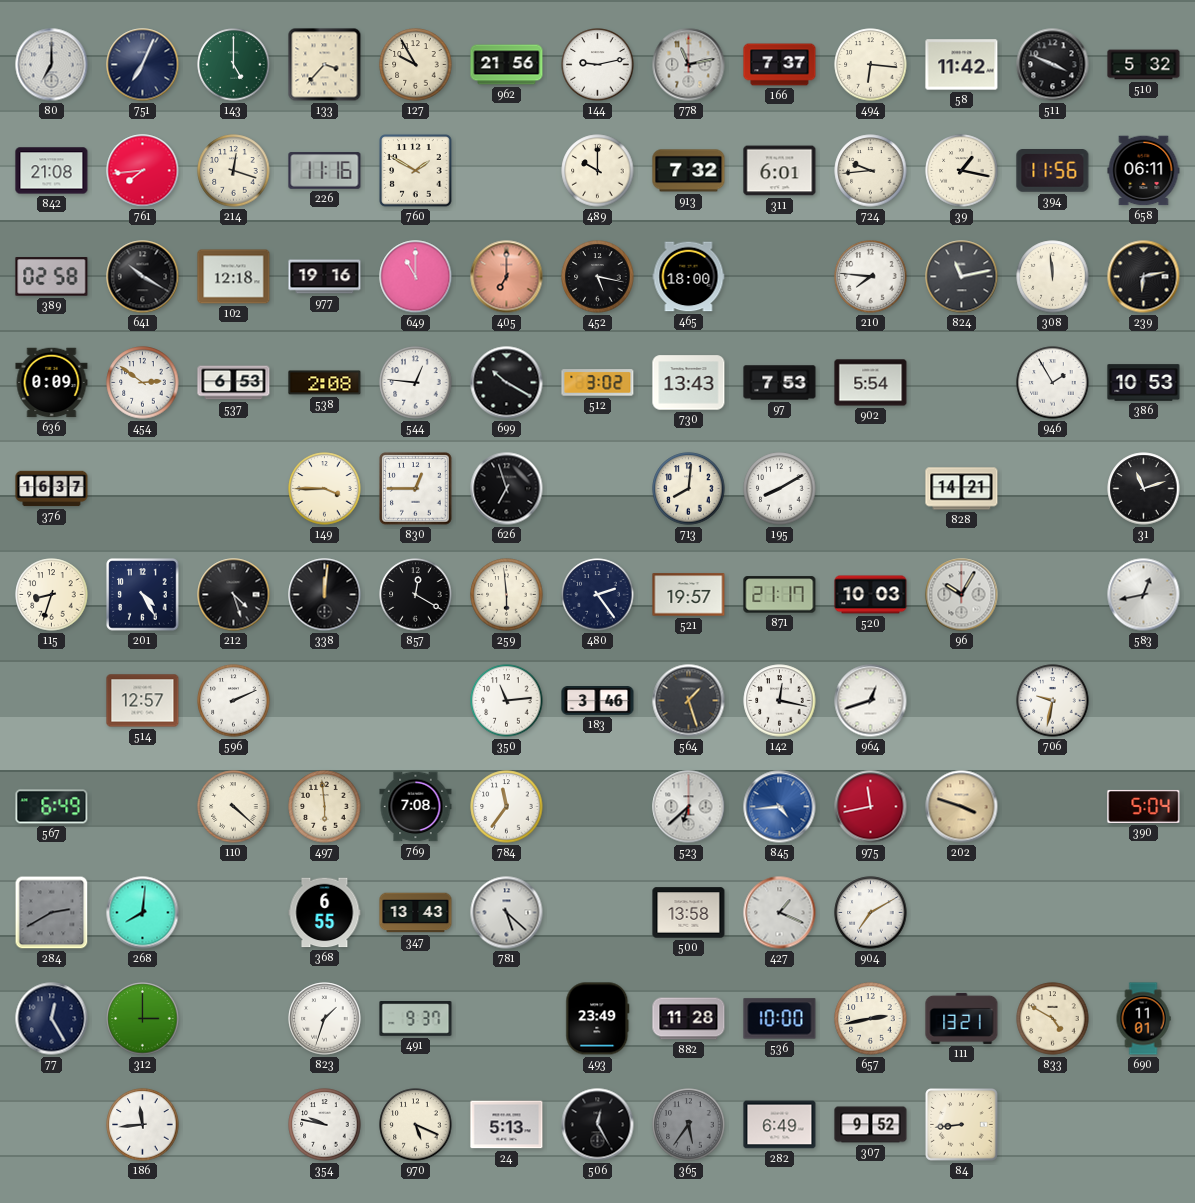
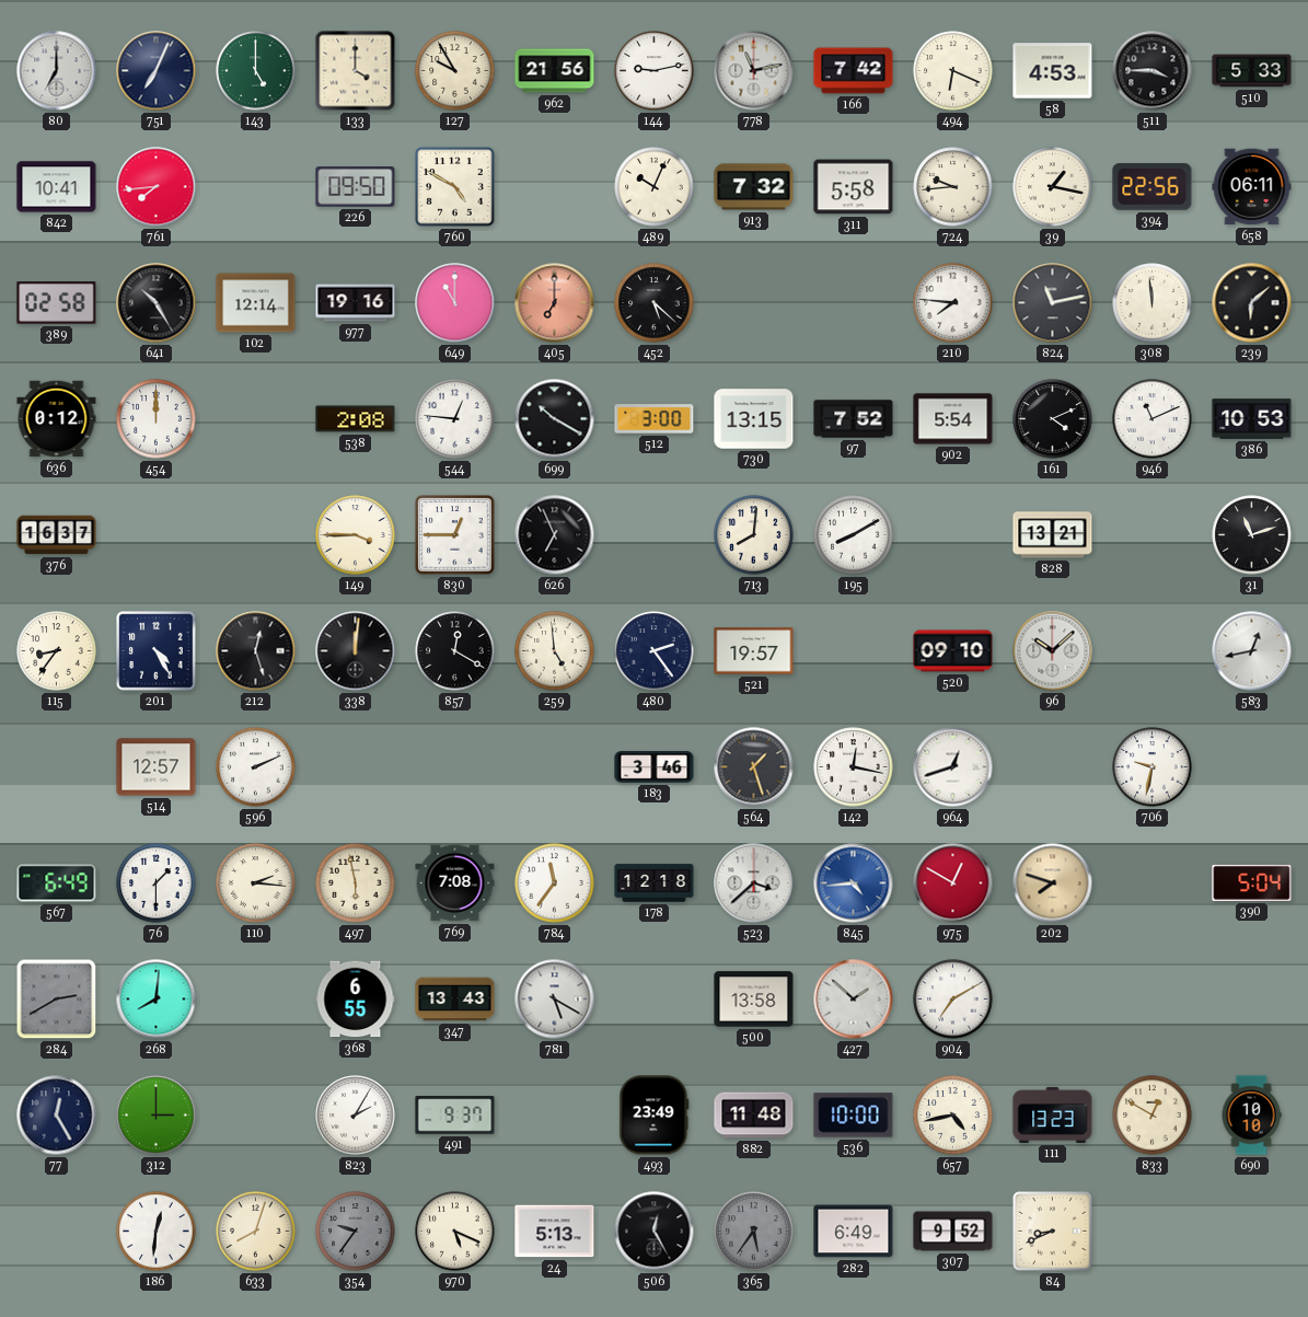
133: 3:37 -> 4:00
166: 7:37 -> 7:42
494: 6:16 -> 6:19
58: 11:42 -> 4:53
511: 3:49 -> 3:45
510: 5:32 -> 5:33
842: 21:08 -> 10:41
214: 12:18 -> none
226: 11:16 -> 09:50
760: 1:50 -> 4:50
489: 10:00 -> 10:04
311: 6:01 -> 5:58
394: 11:56 -> 22:56
641: 10:20 -> 10:25
102: 12:18 -> 12:14
452: 5:17 -> 5:22
465: 18:00 -> none
239: 6:13 -> 6:08
636: 0:09 -> 0:12
454: 2:51 -> 12:00
537: 6:53 -> none
512: 3:02 -> 3:00
730: 13:43 -> 13:15
97: 7:53 -> 7:52
161: none -> 4:11
946: 1:55 -> 11:11
626: 6:57 -> 6:56
828: 14:21 -> 13:21
115: 8:33 -> 8:36
212: 4:27 -> 12:27
259: 5:59 -> 4:59
871: 21:17 -> none
520: 10:03 -> 09:10
96: 10:05 -> 10:08
350: 11:14 -> none
76: none -> 1:30
110: 4:22 -> 2:16
497: 5:59 -> 5:58
178: none -> 12:18
523: 6:38 -> 3:38
975: 11:43 -> 12:50
202: 3:48 -> 7:48
781: 5:22 -> 5:20
427: 1:19 -> 1:52
823: 1:33 -> 2:05
882: 11:28 -> 11:48
657: 2:43 -> 4:43
111: 13:21 -> 13:23
833: 4:50 -> 12:50
690: 11:01 -> 10:10
186: 11:44 -> 12:31
633: none -> 8:03
354: 9:47 -> 9:36
354 dial: white -> grey
84: 8:44 -> 8:41
